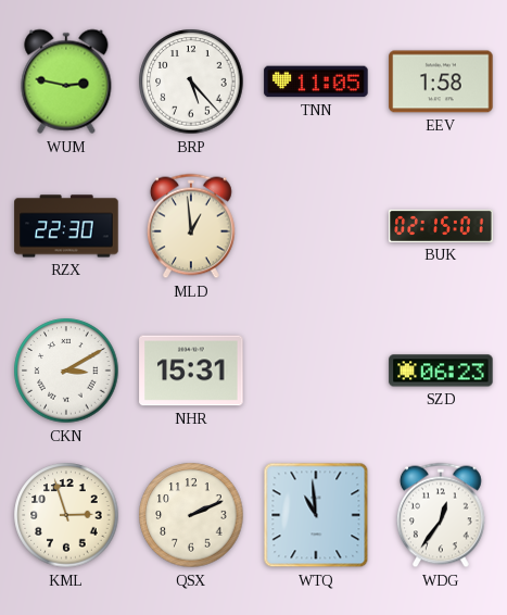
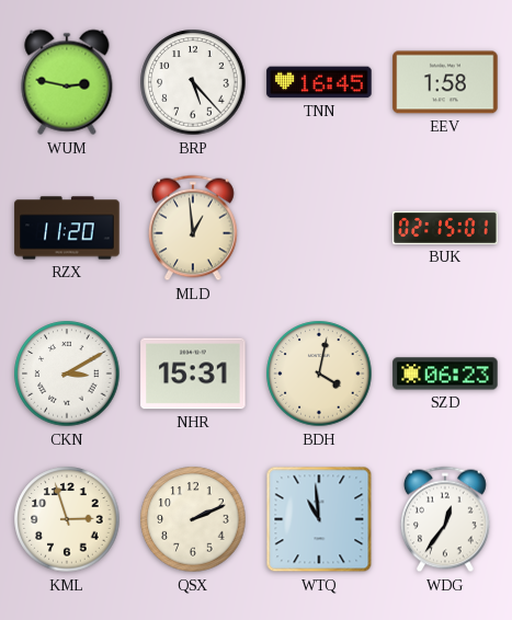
TNN: 11:05 -> 16:45
RZX: 22:30 -> 11:20
BDH: none -> 4:02
